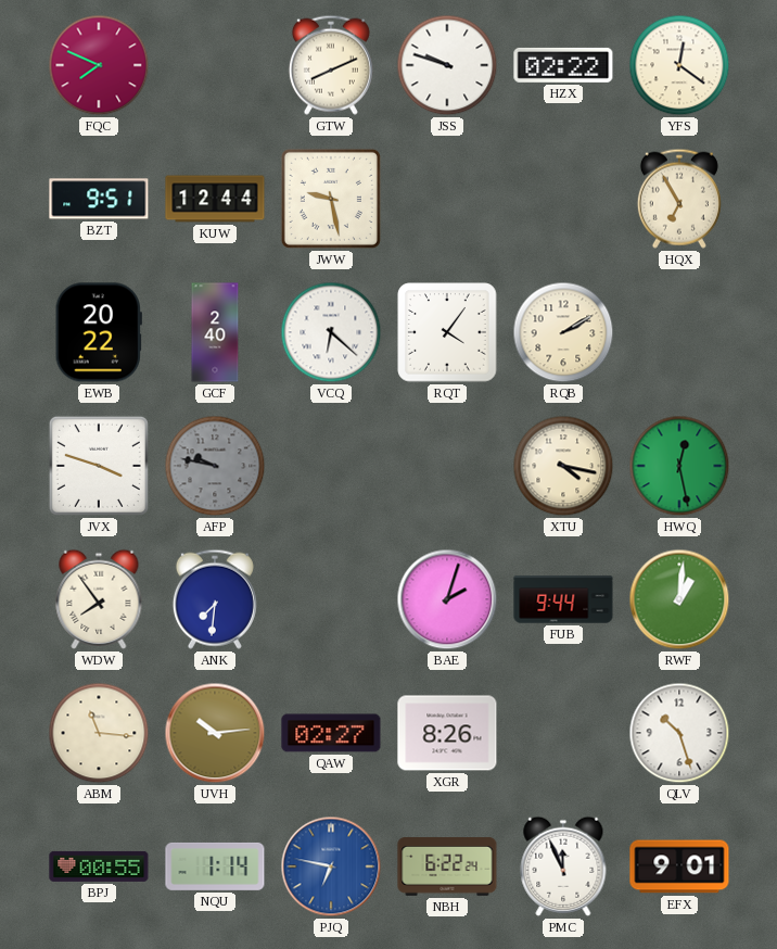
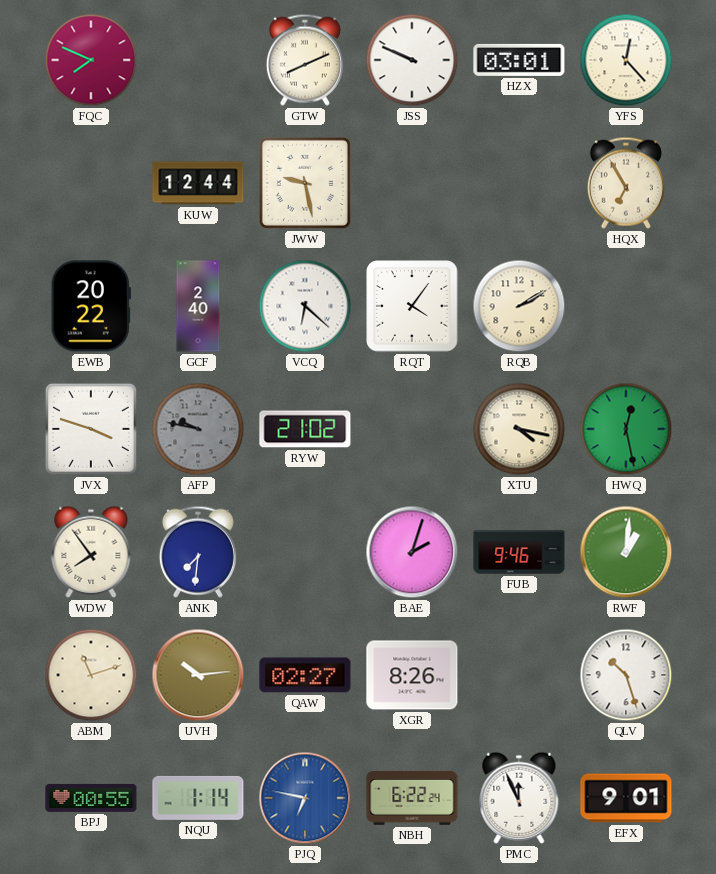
JSS: 9:48 -> 9:49
HZX: 02:22 -> 03:01
YFS: 12:21 -> 12:23
BZT: 9:51 -> none
RYW: none -> 21:02
FUB: 9:44 -> 9:46
ABM: 11:16 -> 11:12
